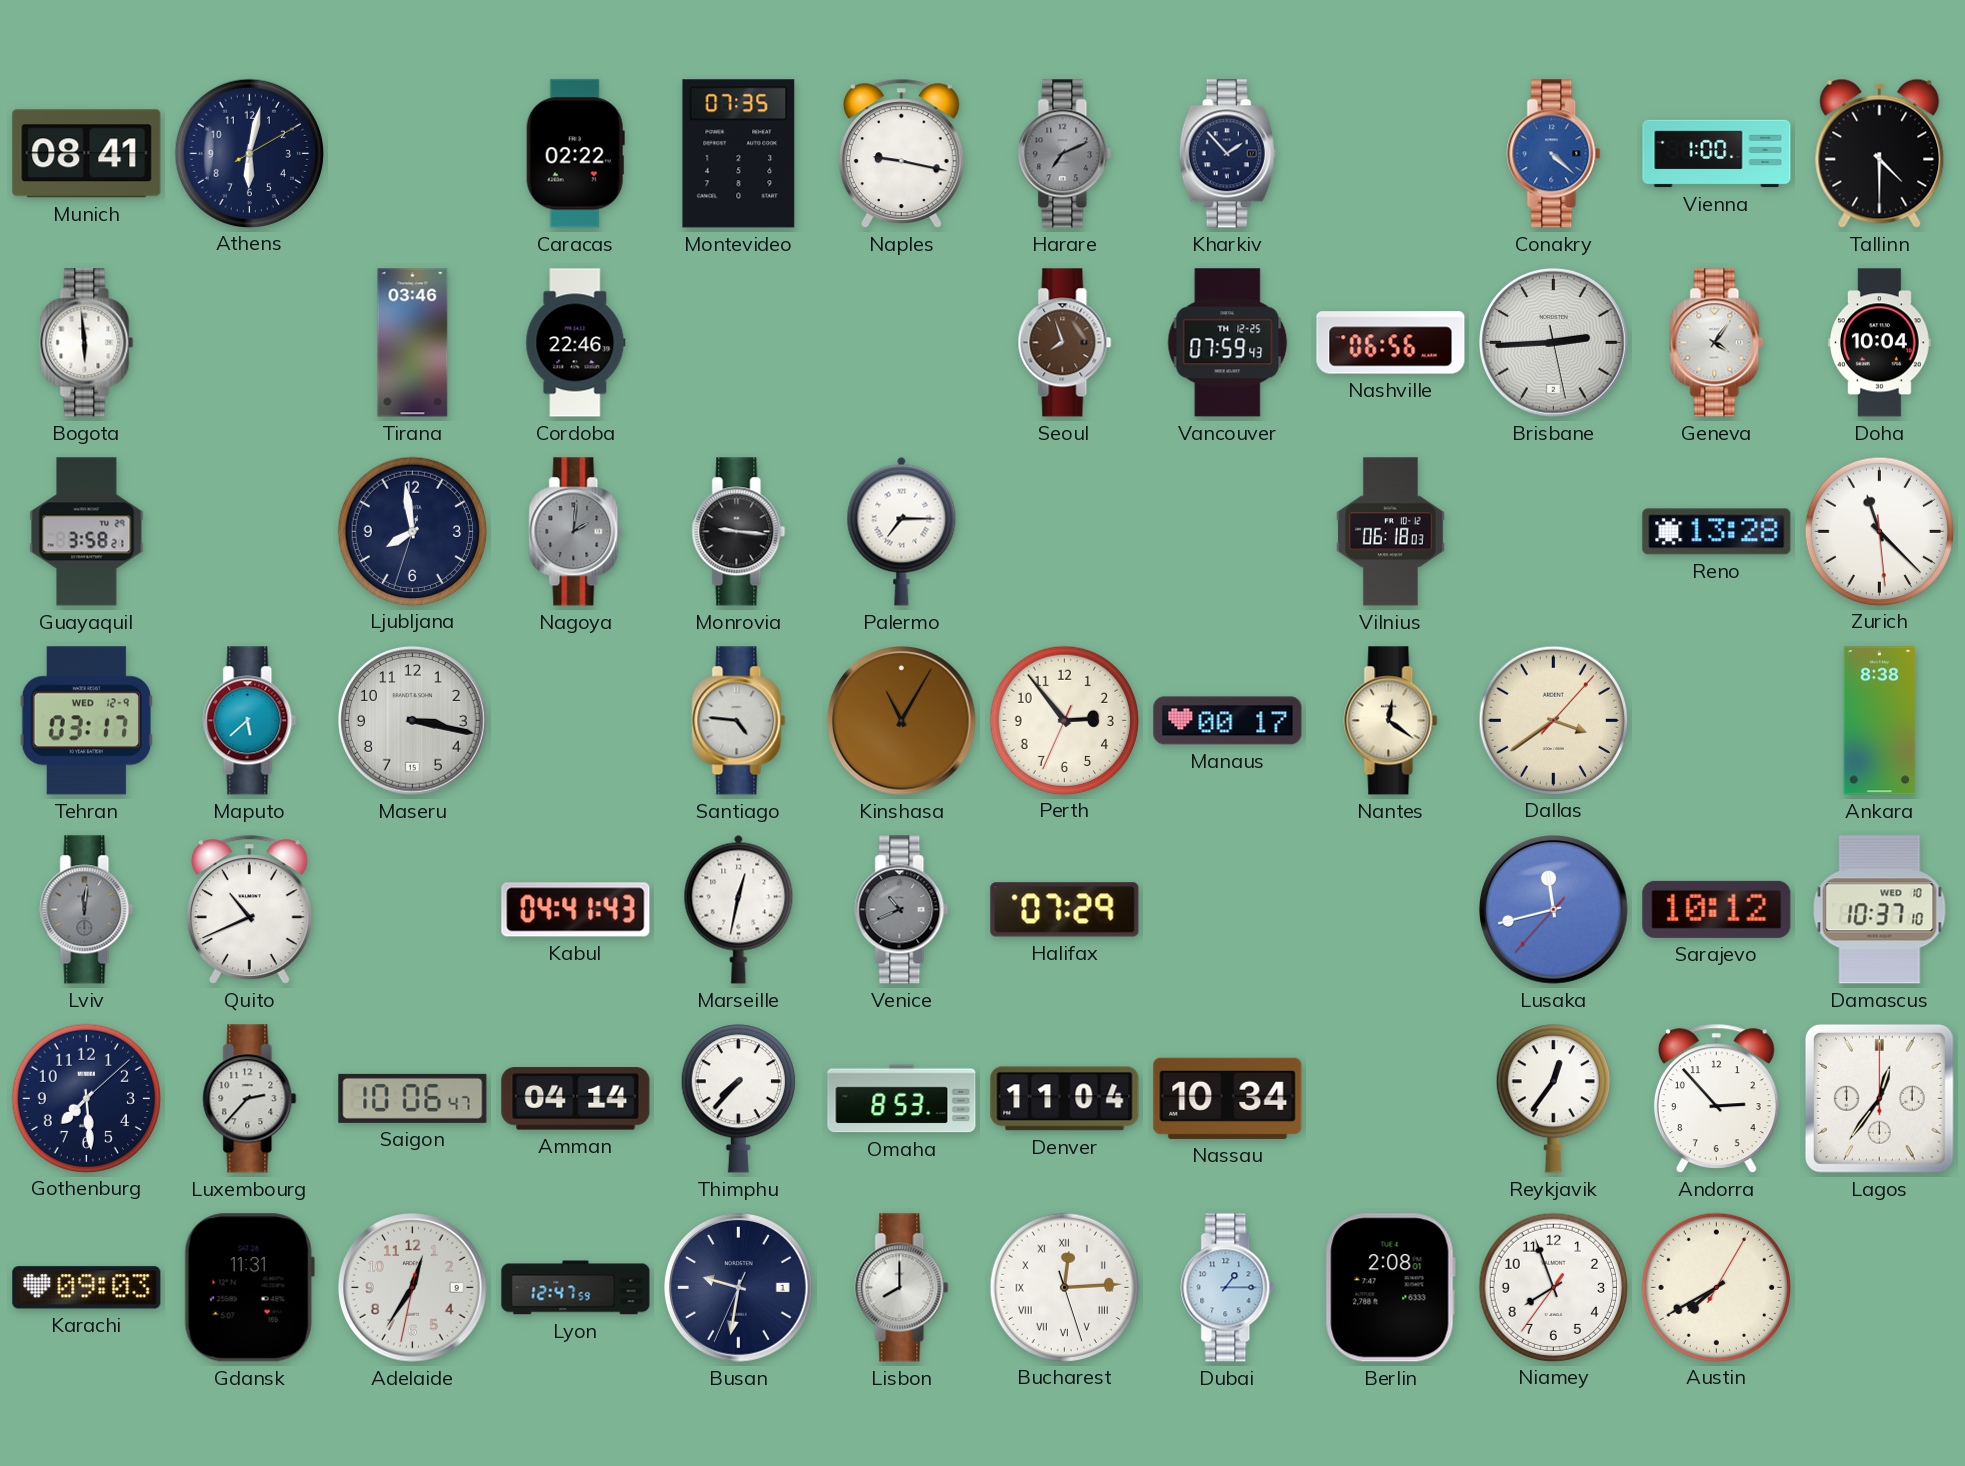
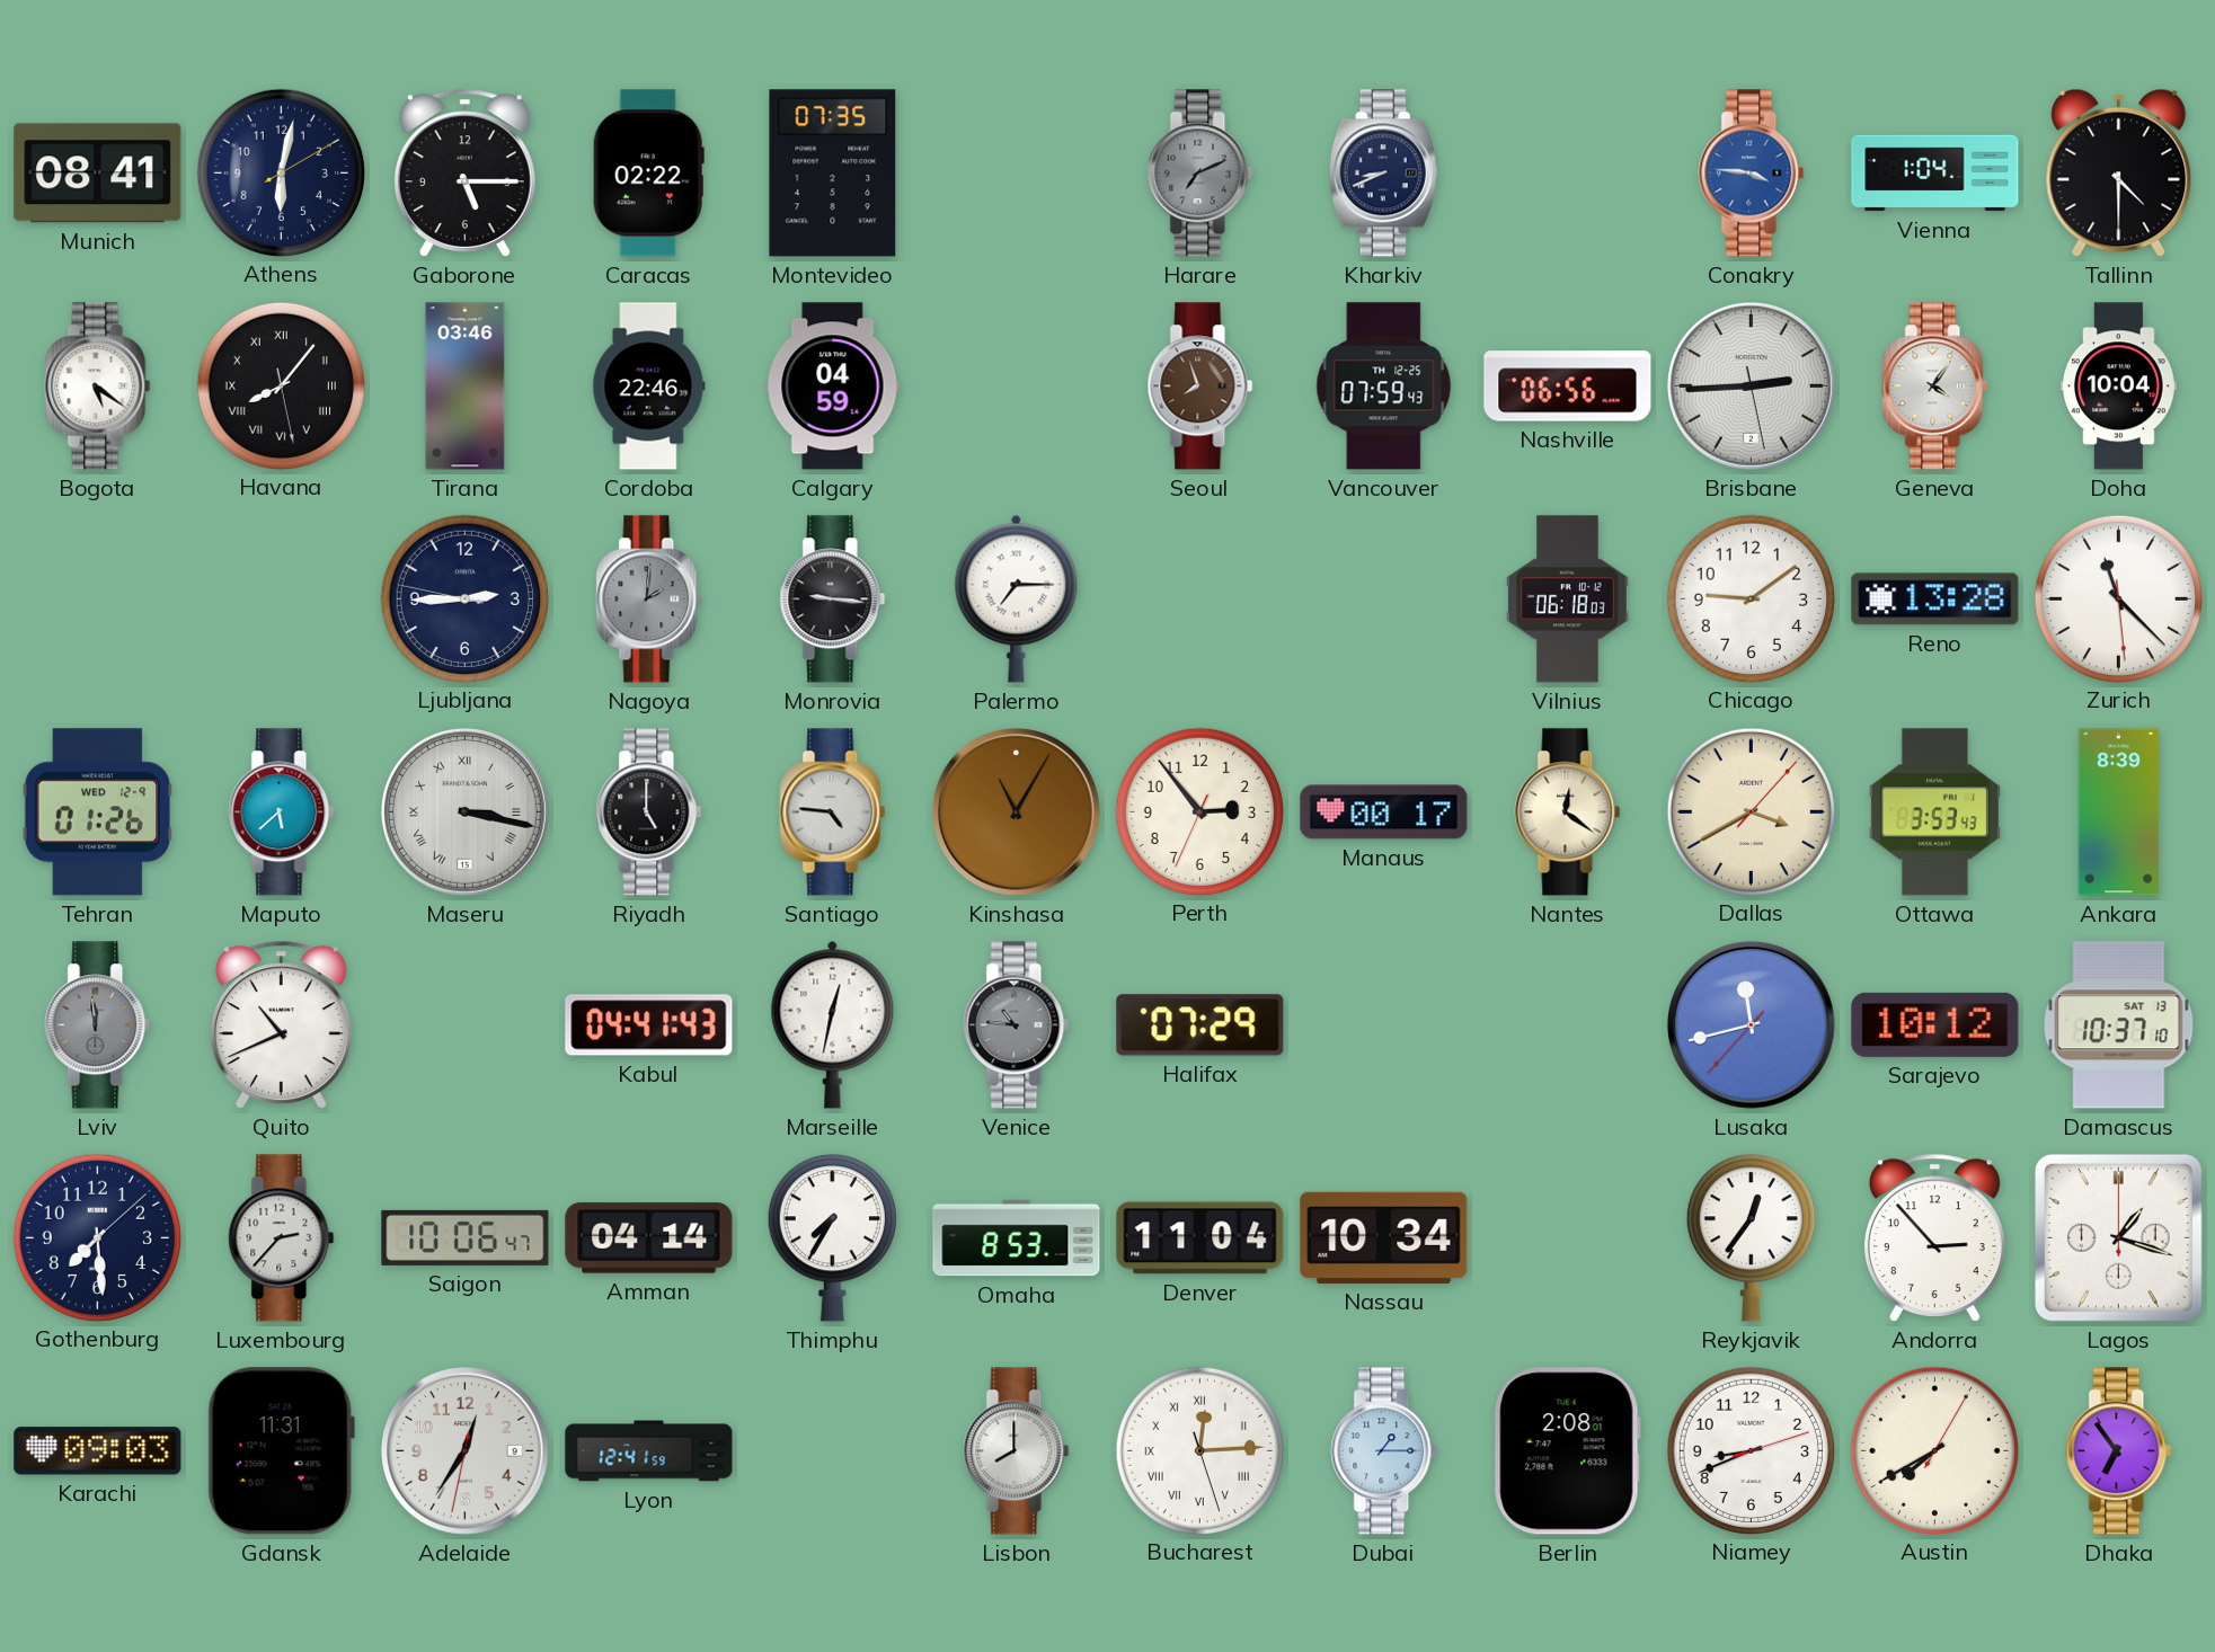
Gaborone: none -> 5:15
Naples: 9:17 -> none
Kharkiv: 1:53 -> 8:41
Conakry: 4:22 -> 3:46
Vienna: 1:00 -> 1:04
Bogota: 5:59 -> 5:21
Havana: none -> 8:06
Calgary: none -> 04:59
Guayaquil: 3:58 -> none
Ljubljana: 7:58 -> 2:44
Chicago: none -> 9:09
Tehran: 03:17 -> 01:26
Maseru numerals: Arabic -> Roman
Riyadh: none -> 5:00
Dallas: 3:39 -> 3:40
Ottawa: none -> 3:53
Ankara: 8:38 -> 8:39
Lviv: 12:01 -> 11:59
Venice: 10:41 -> 10:46
Damascus date: WED 10 -> SAT 13
Thimphu: 7:37 -> 7:35
Lagos: 12:36 -> 1:18
Lyon: 12:47 -> 12:41
Busan: 9:31 -> none
Niamey: 7:56 -> 8:41
Dhaka: none -> 6:54
